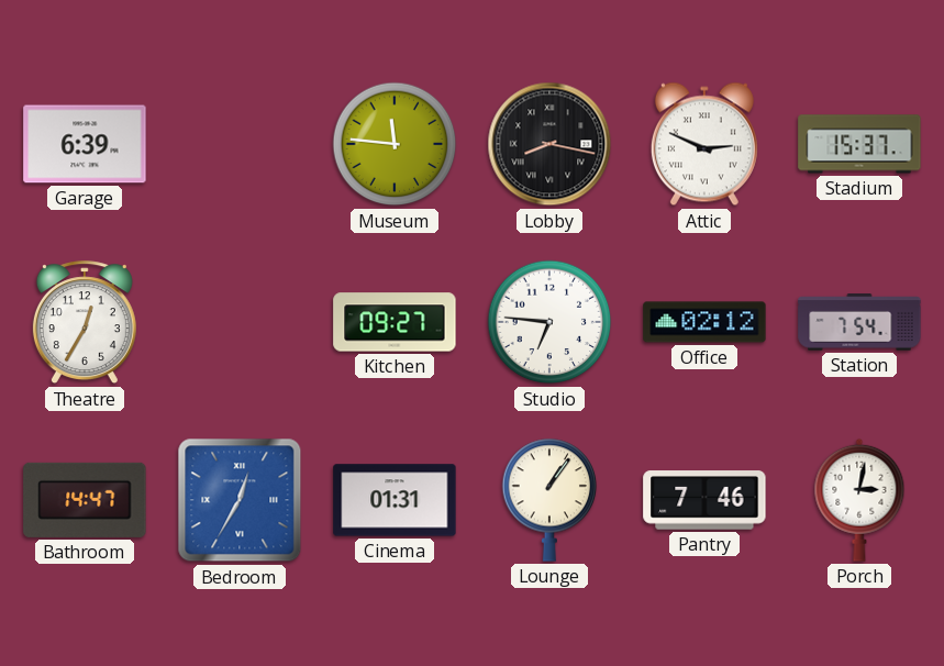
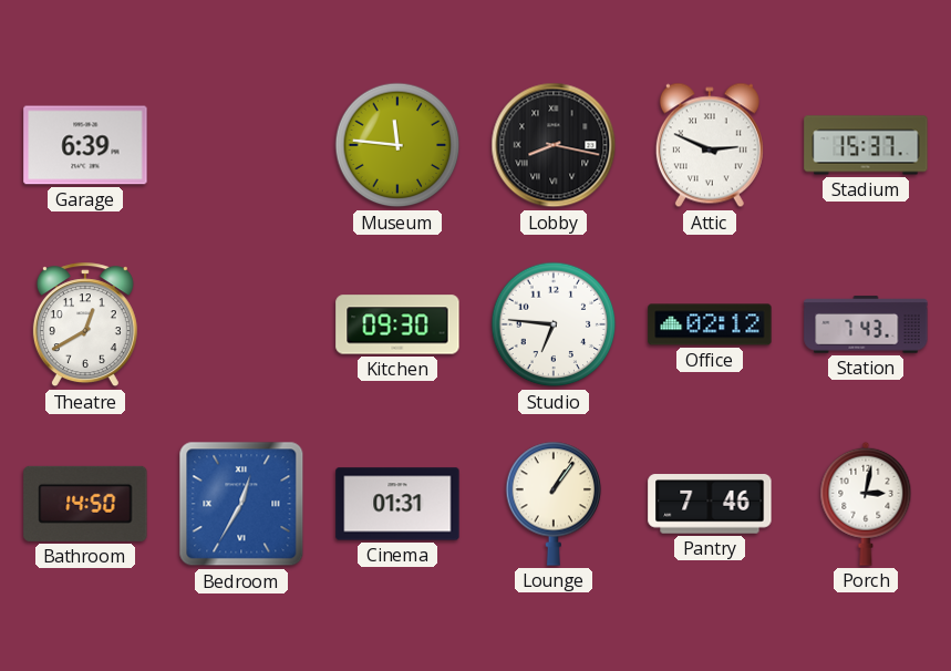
Theatre: 12:35 -> 12:40
Kitchen: 09:27 -> 09:30
Station: 7:54 -> 7:43
Bathroom: 14:47 -> 14:50
